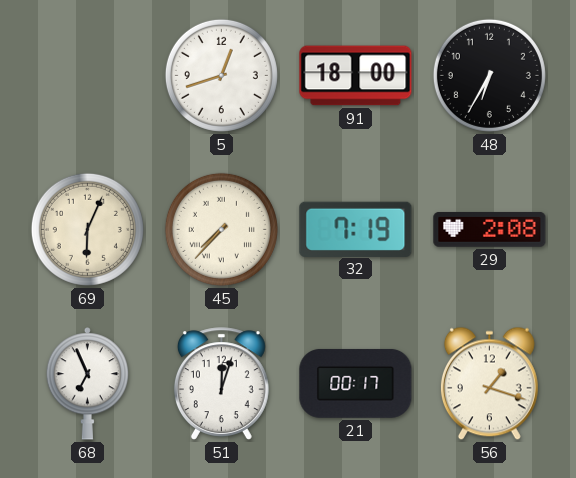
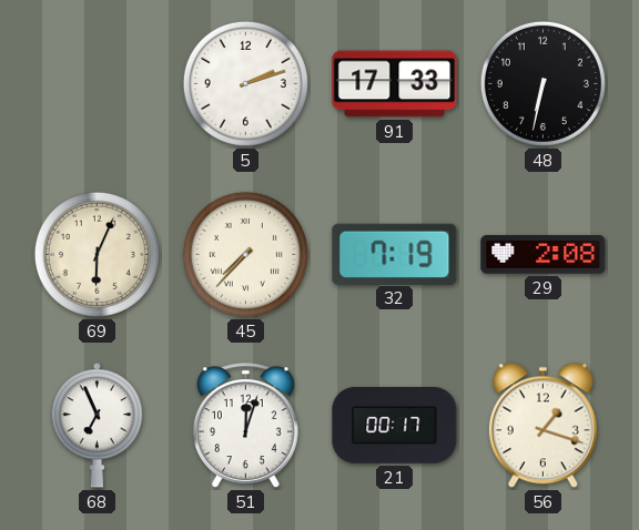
5: 12:42 -> 2:12
91: 18:00 -> 17:33
48: 6:35 -> 6:32
